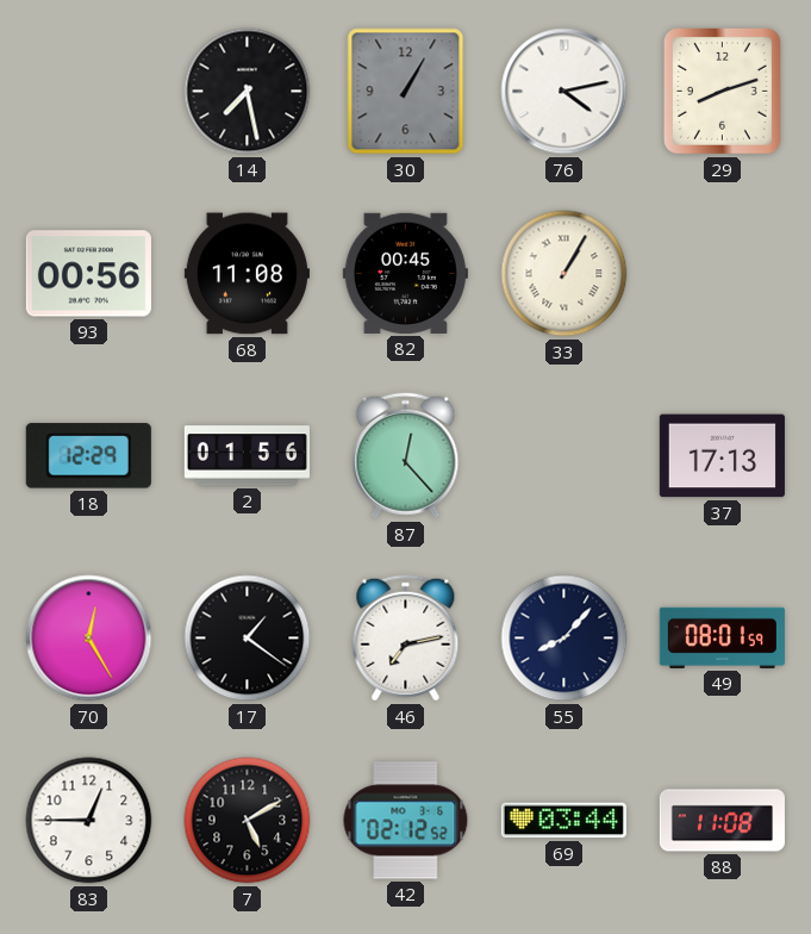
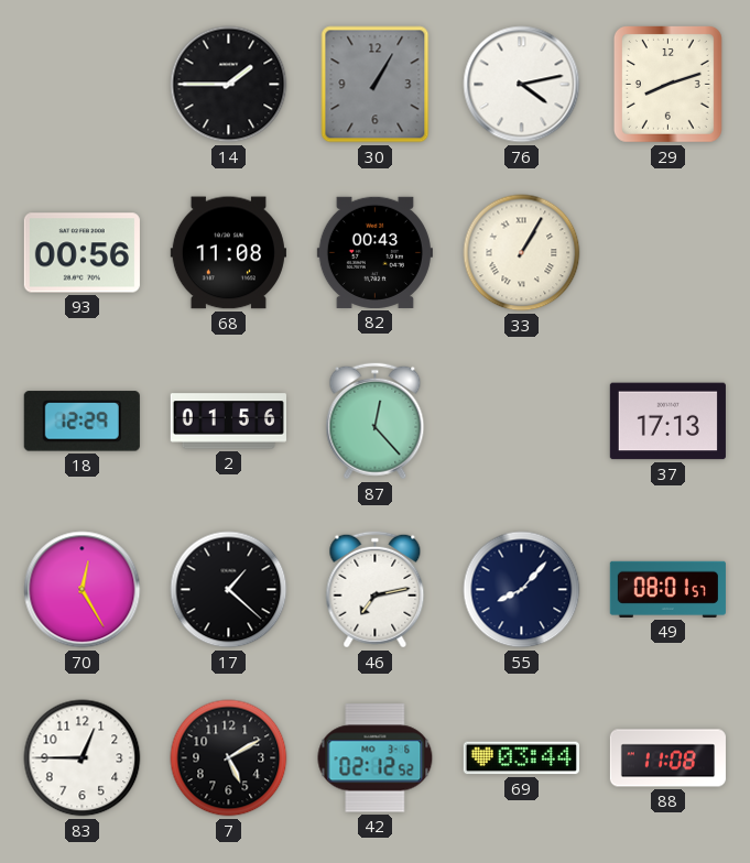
14: 7:28 -> 1:45
82: 00:45 -> 00:43
17: 1:21 -> 1:22
49: 08:01:59 -> 08:01:57
